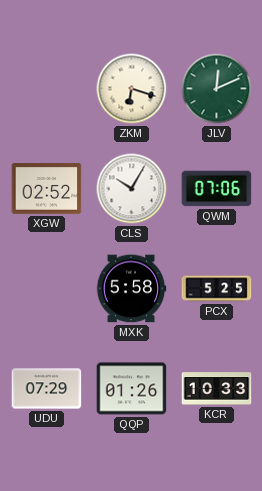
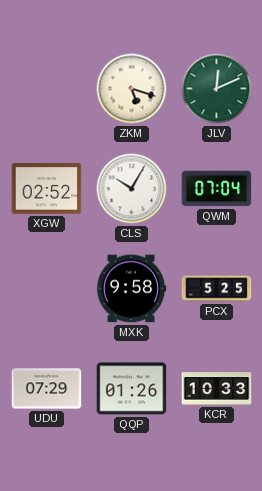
ZKM: 6:18 -> 5:18
QWM: 07:06 -> 07:04
MXK: 5:58 -> 9:58
